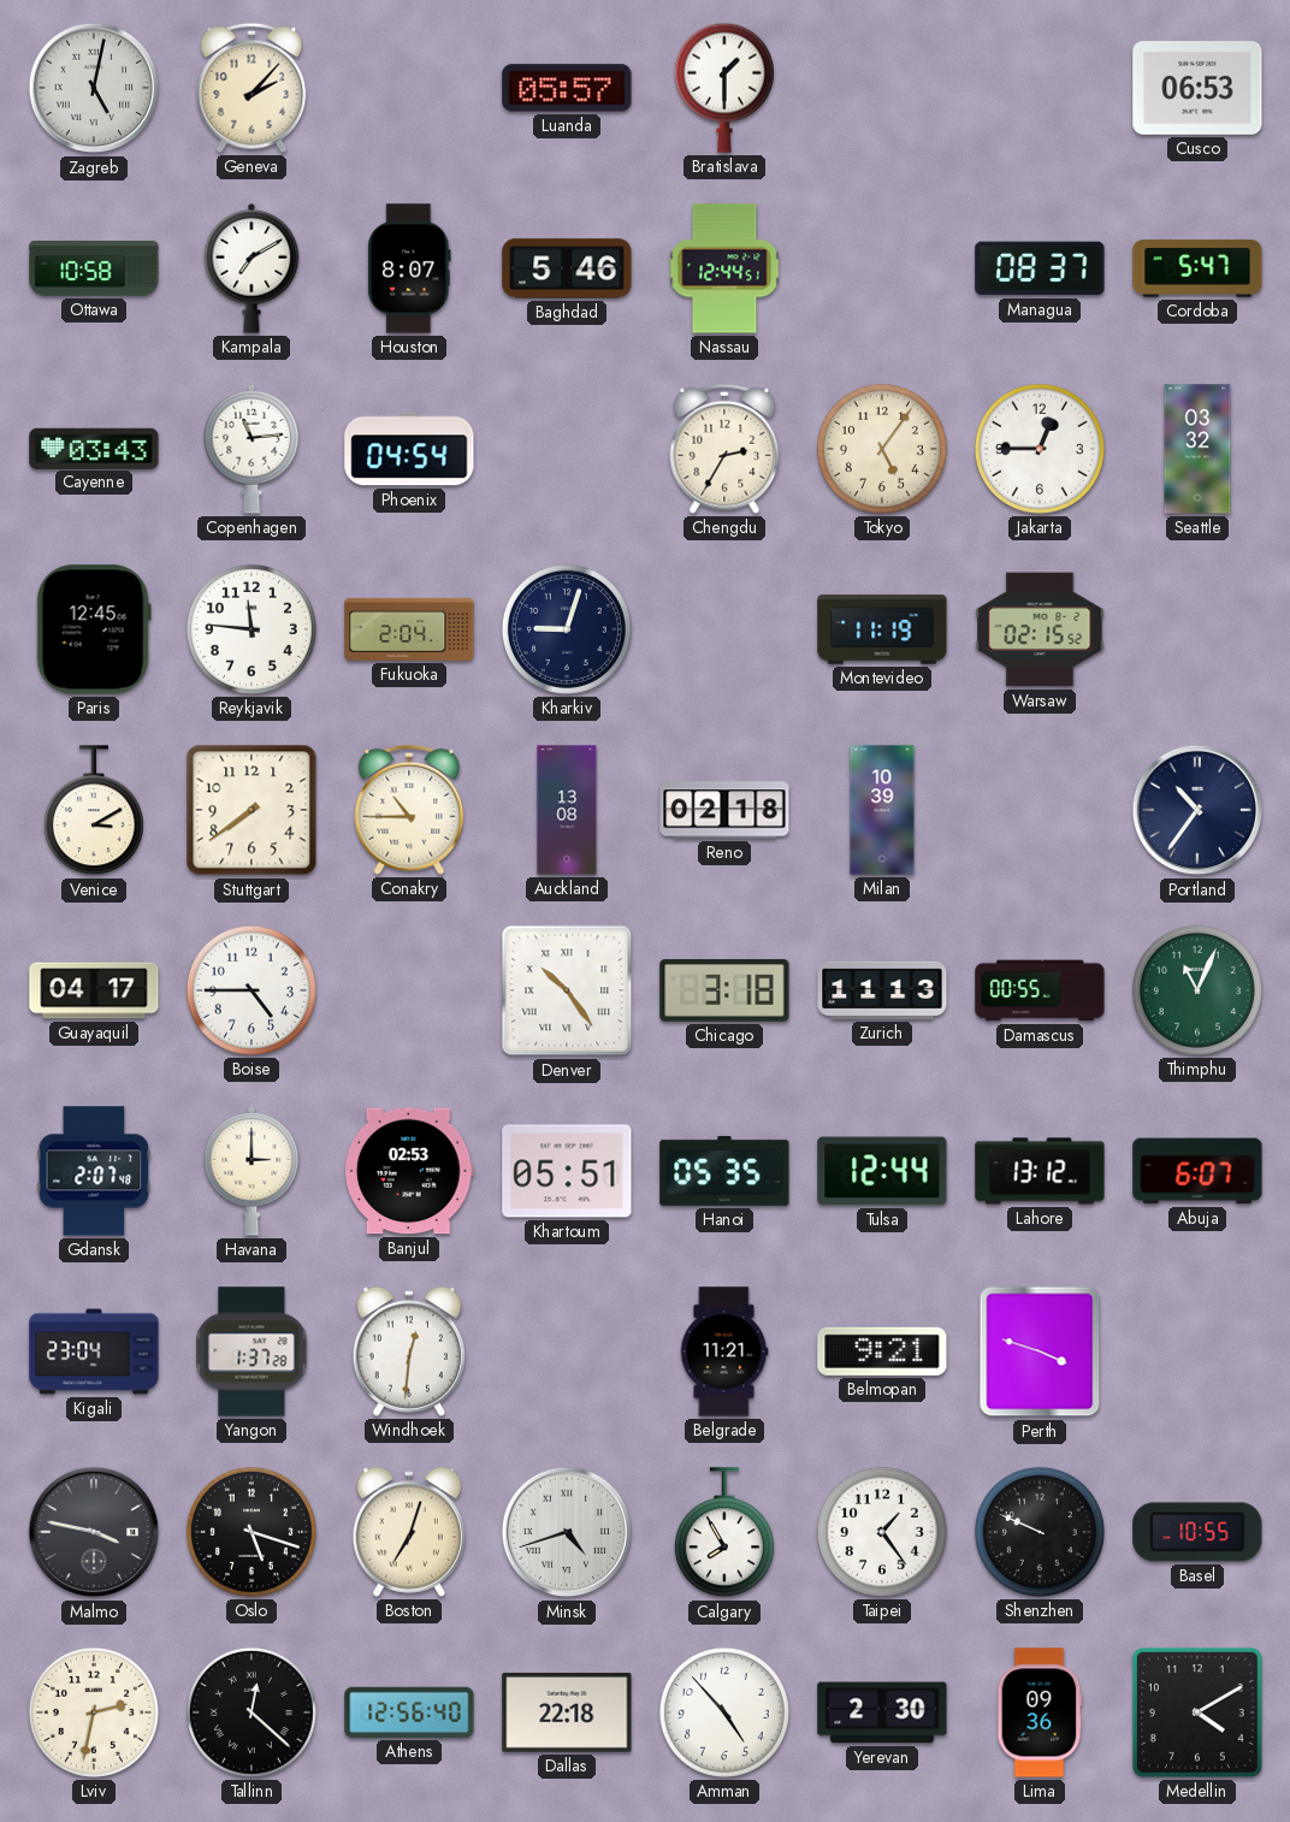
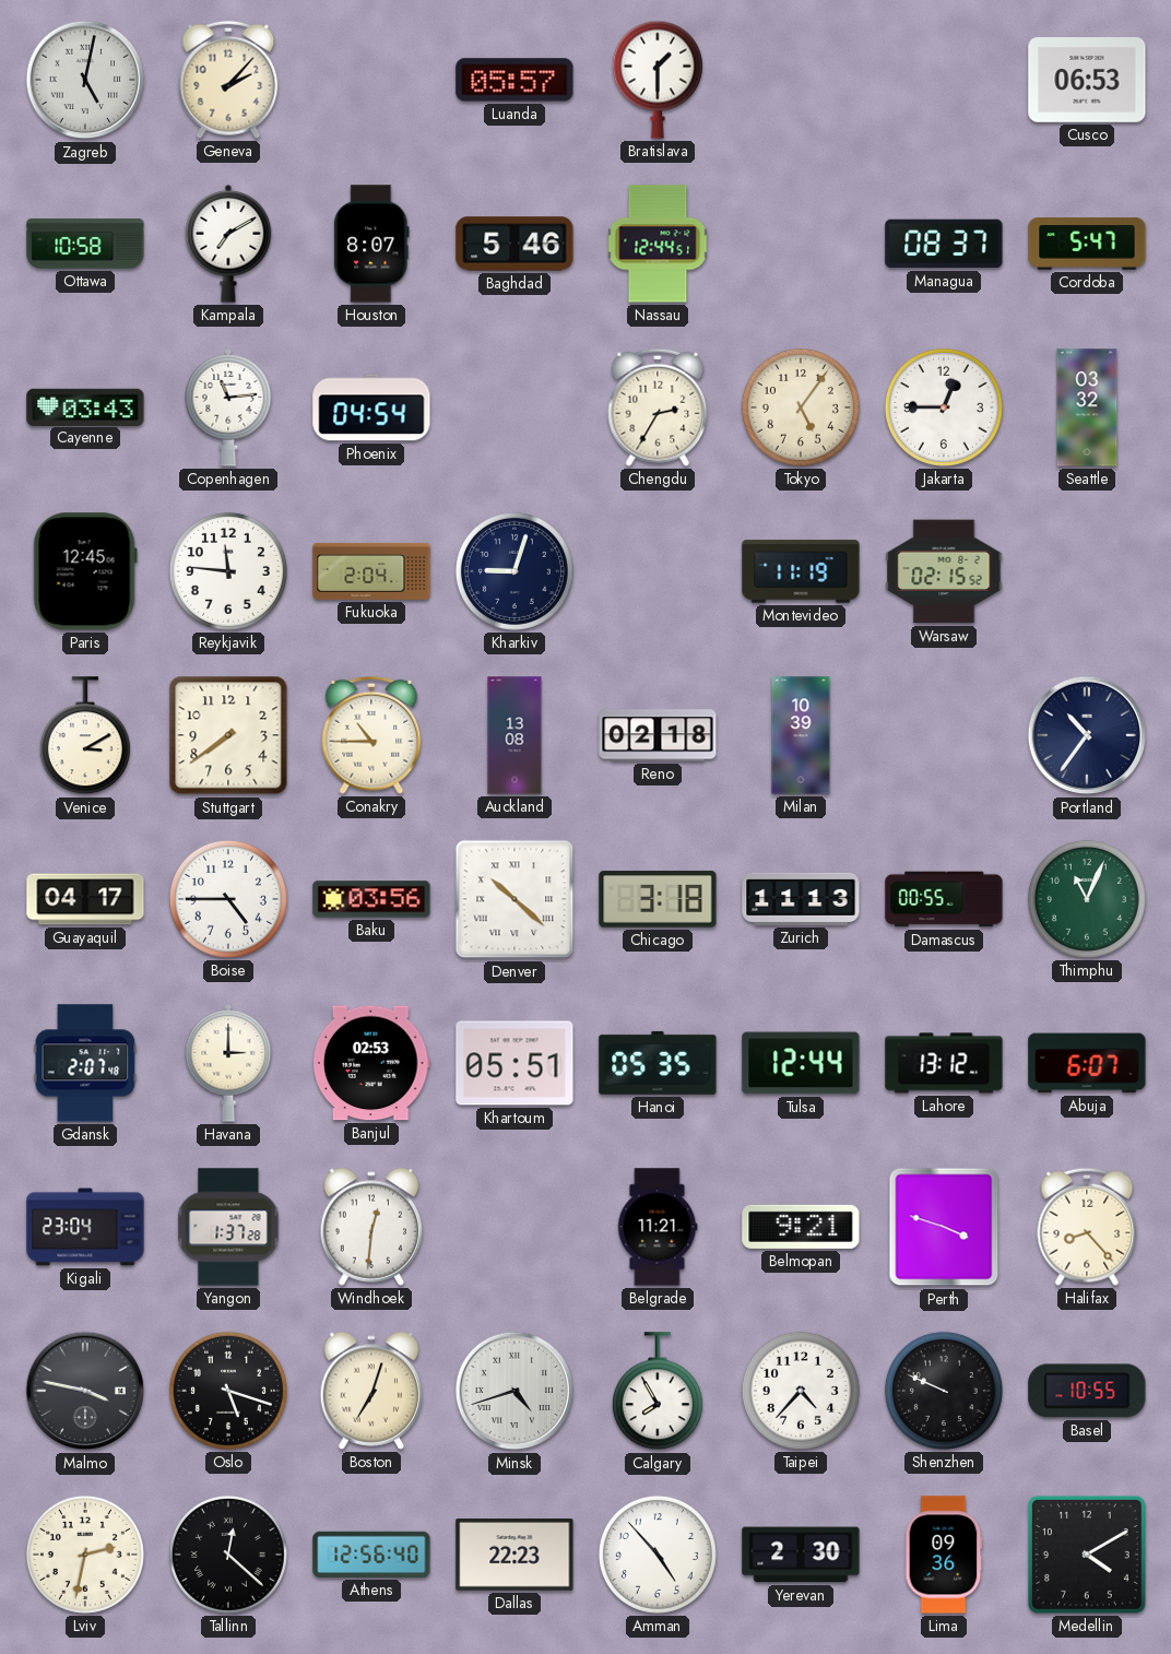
Baku: none -> 03:56
Denver: 10:24 -> 10:22
Halifax: none -> 8:23
Taipei: 1:24 -> 4:37
Dallas: 22:18 -> 22:23
